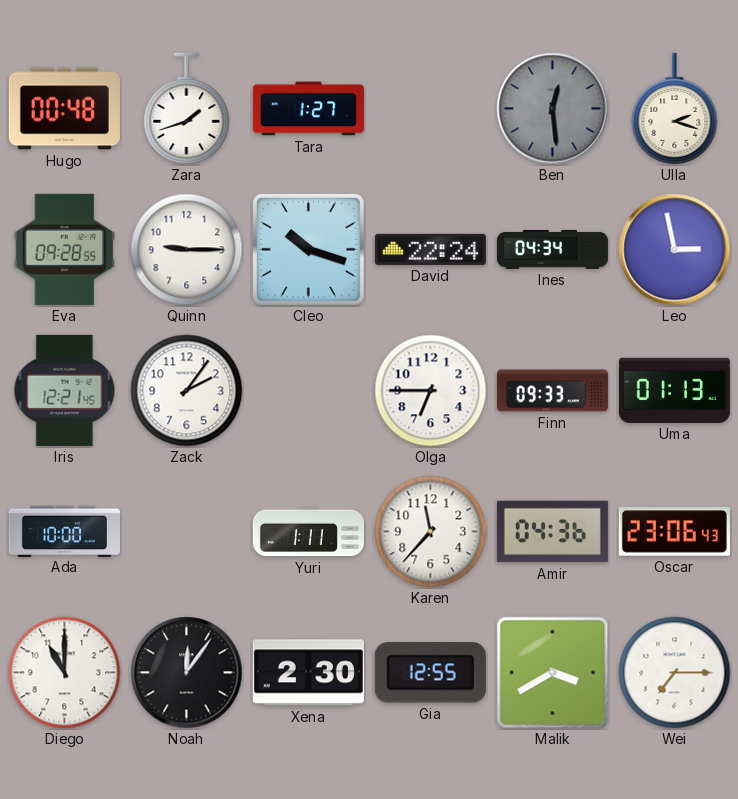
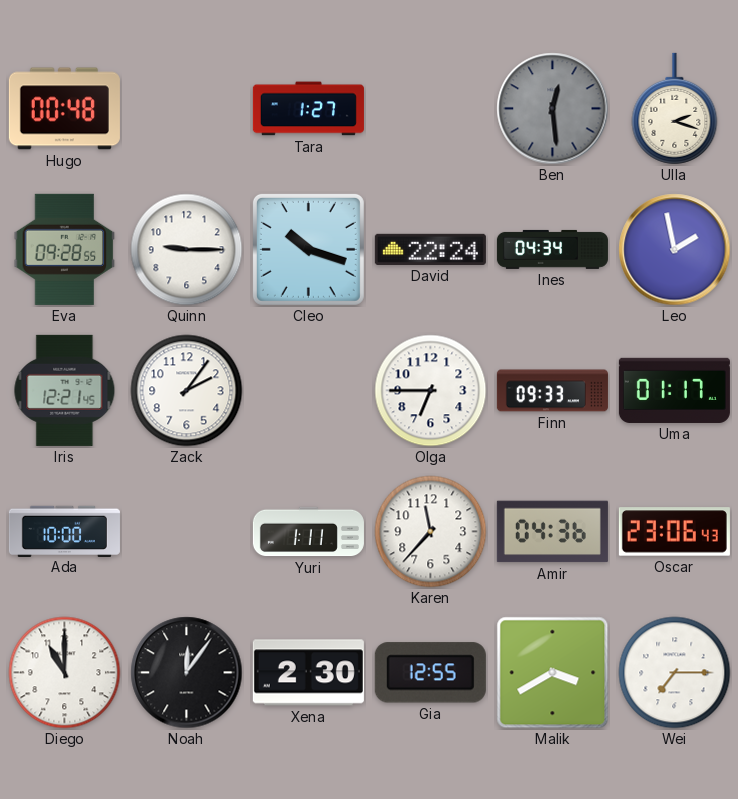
Zara: 1:42 -> none
Leo: 2:58 -> 1:58
Uma: 01:13 -> 01:17
